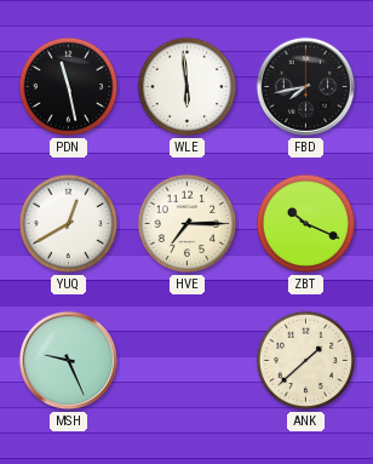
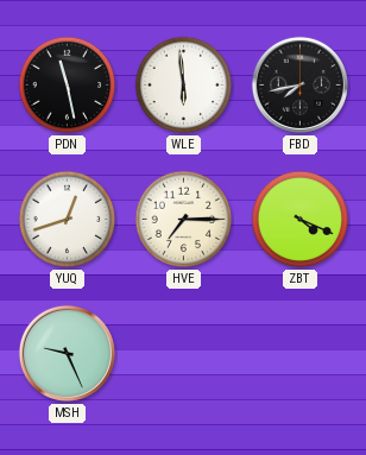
YUQ: 12:40 -> 12:42
ZBT: 10:19 -> 4:19
ANK: 1:38 -> none
